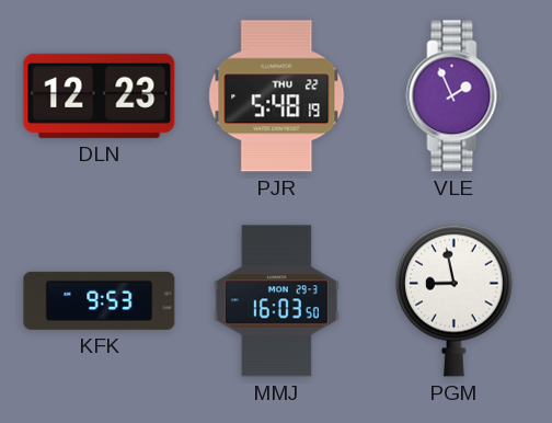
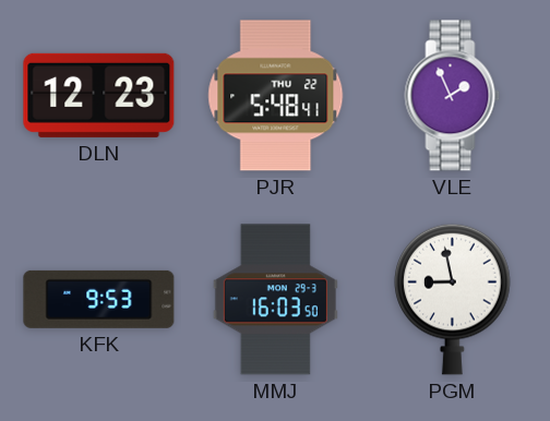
PJR: 5:48:19 -> 5:48:41
